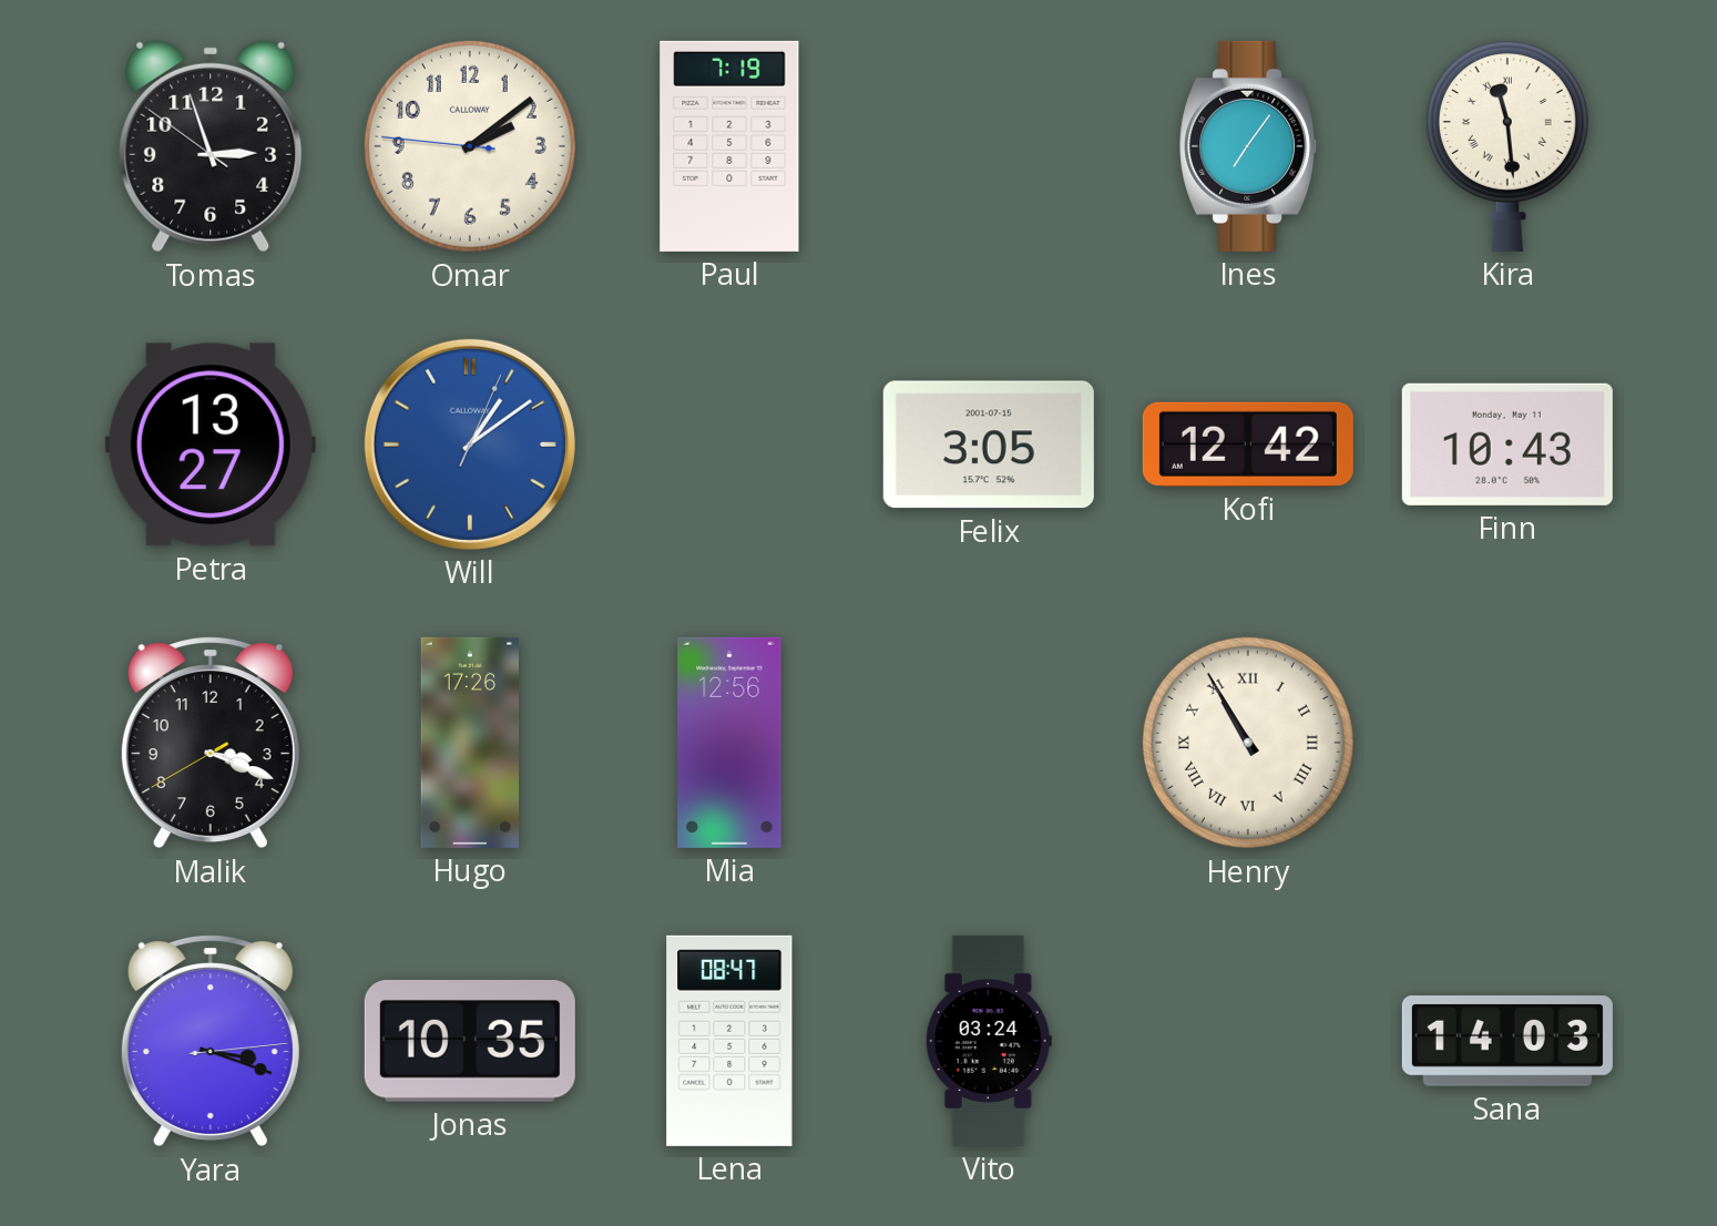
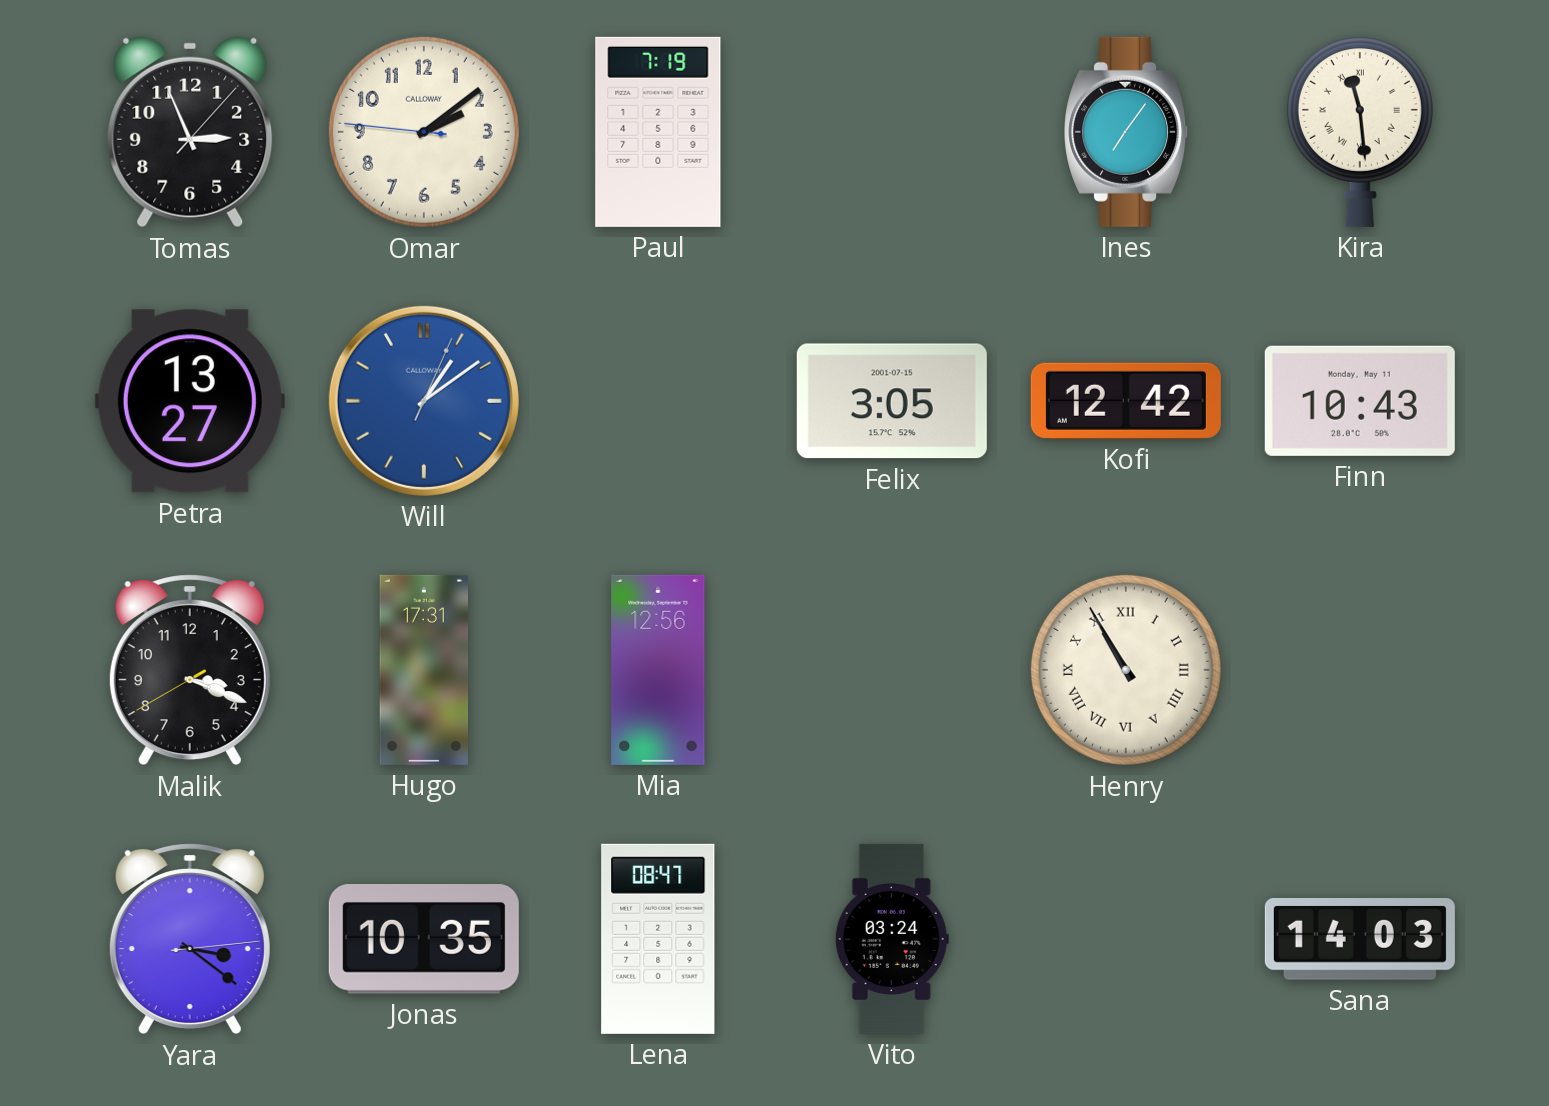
Tomas: 2:56:51 -> 2:56:07
Hugo: 17:26 -> 17:31
Yara: 3:18 -> 3:21
